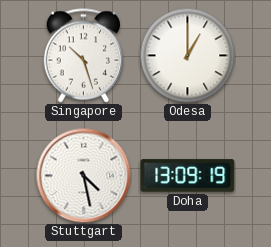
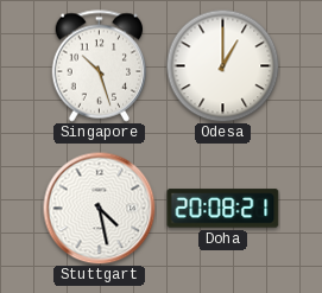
Doha: 13:09 -> 20:08
